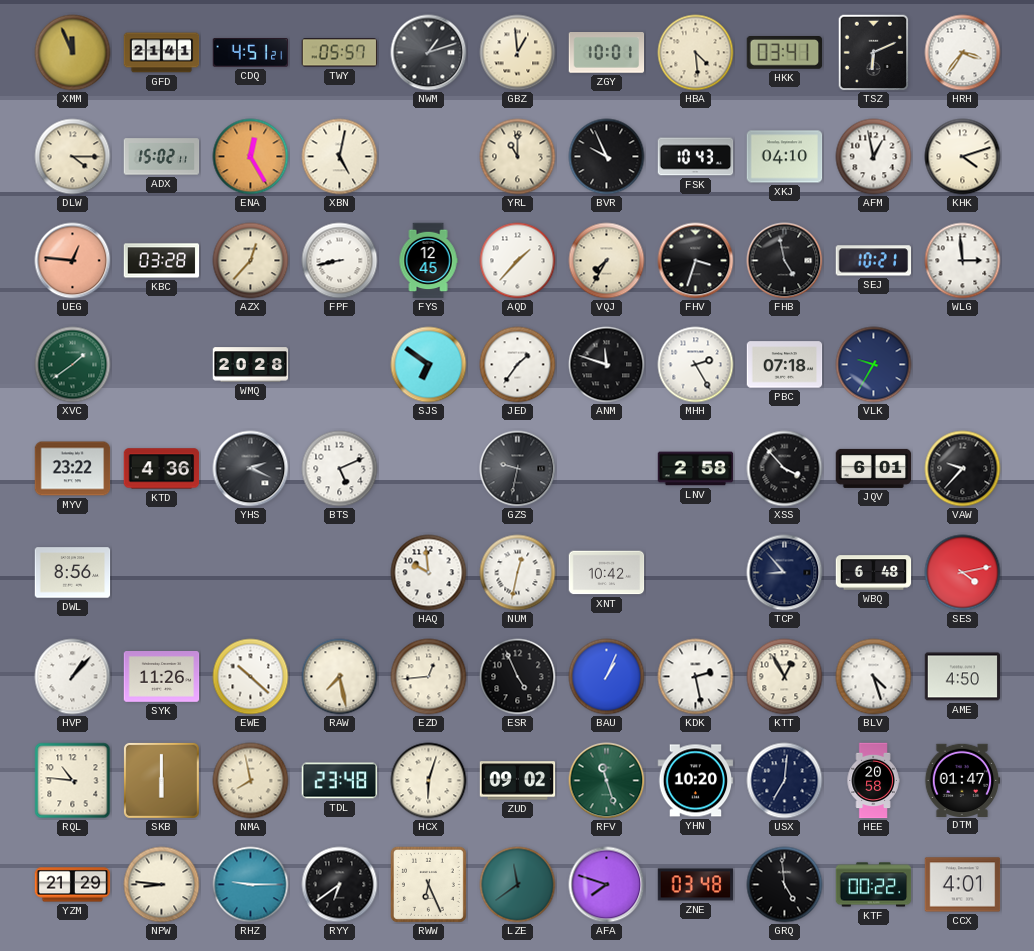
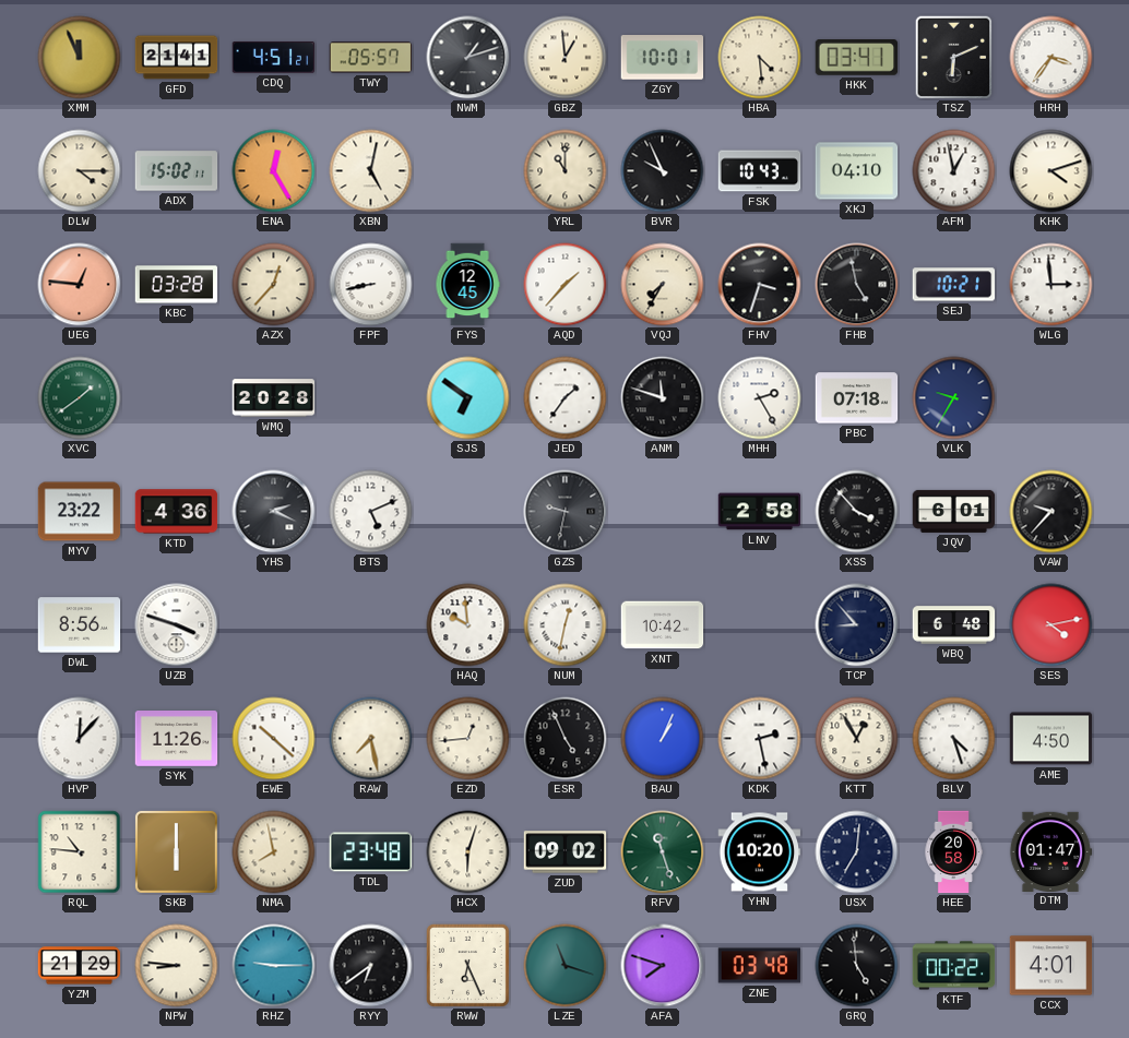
UZB: none -> 3:48
HVP: 1:07 -> 12:07
LZE: 11:39 -> 11:18
